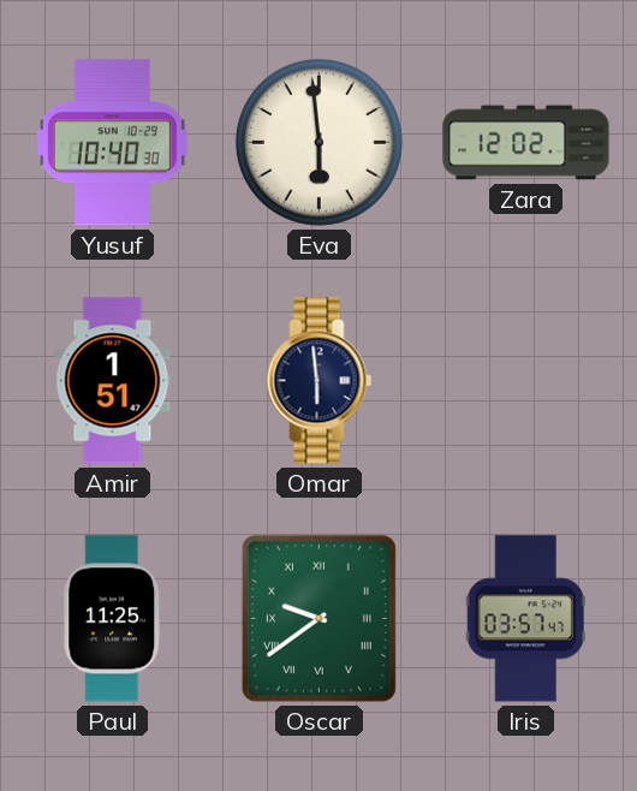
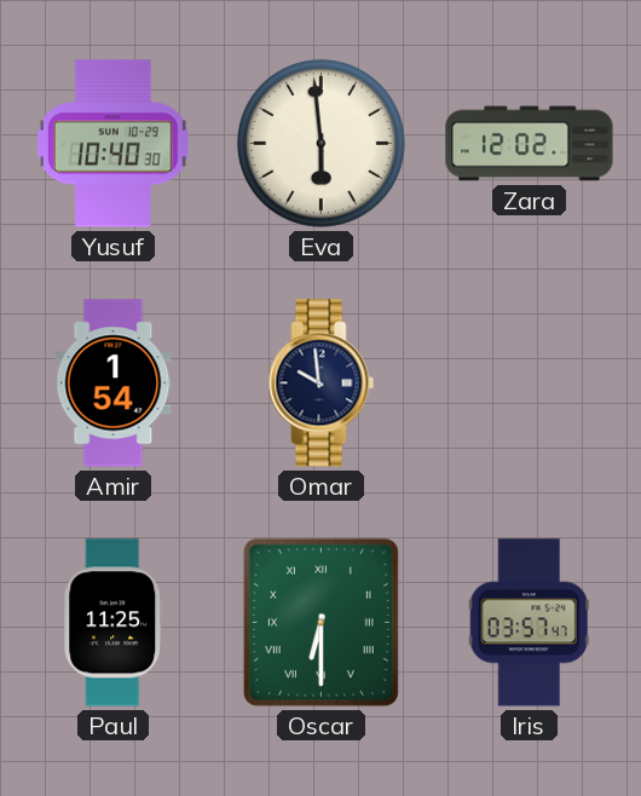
Amir: 1:51 -> 1:54
Omar: 5:59 -> 9:59
Oscar: 9:39 -> 6:30
